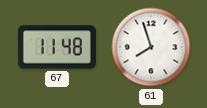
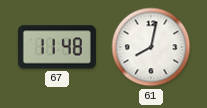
61: 7:57 -> 8:02
